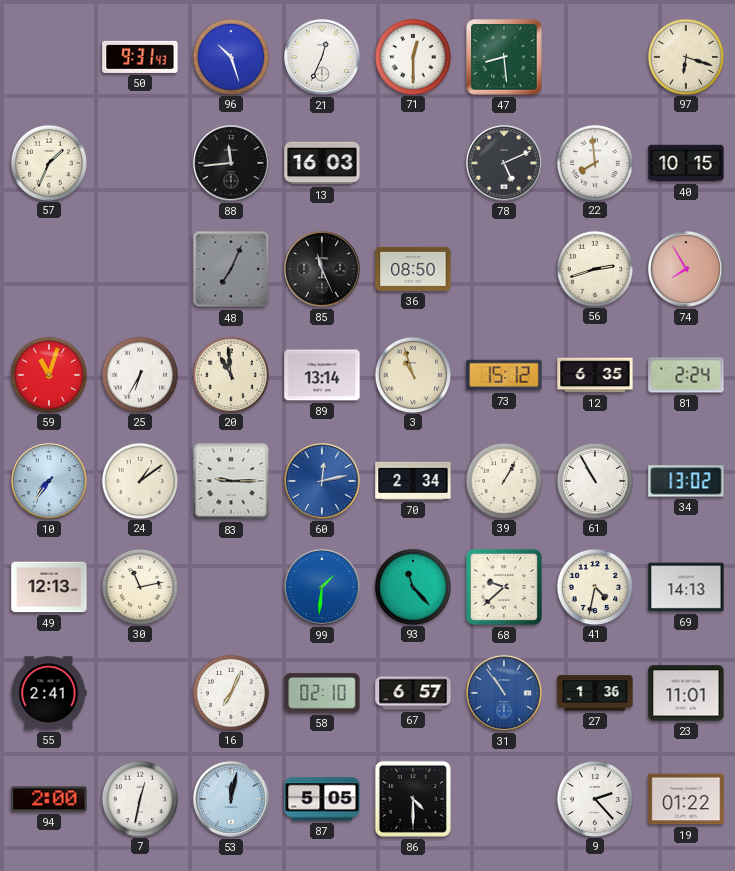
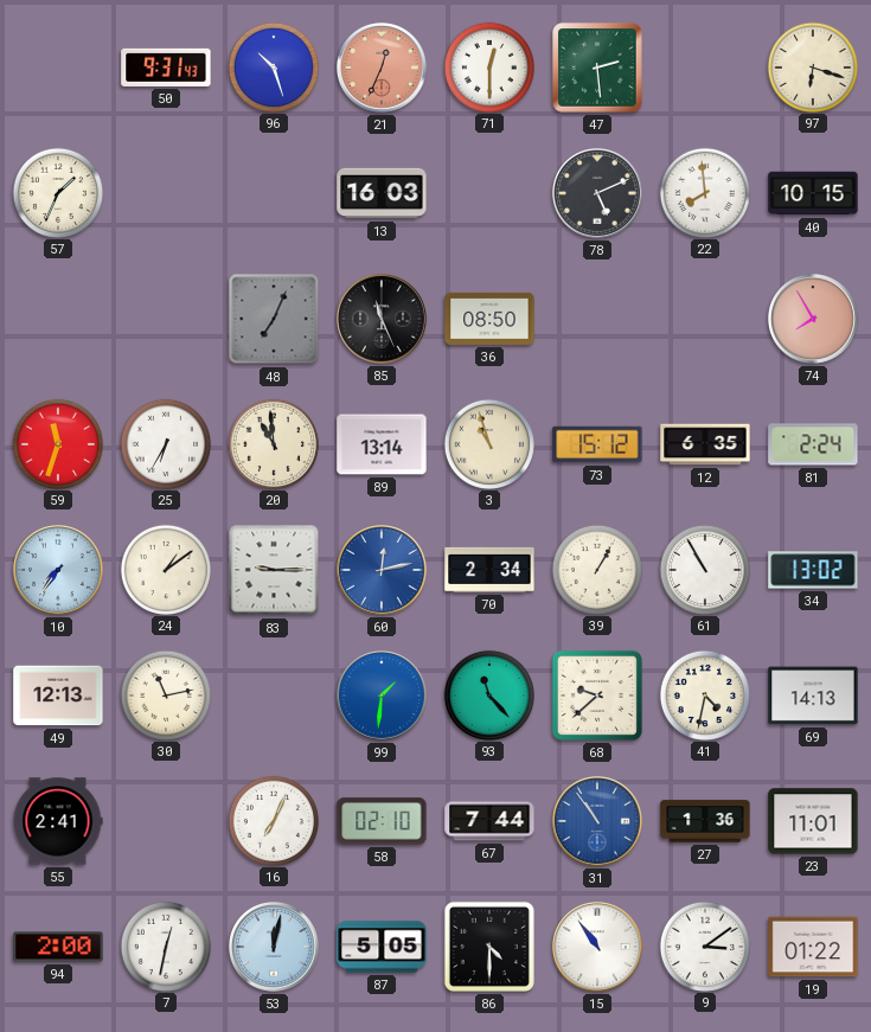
21 dial: white -> salmon
47: 8:29 -> 2:29
88: 11:44 -> none
56: 2:42 -> none
59: 11:03 -> 11:33
67: 6:57 -> 7:44
15: none -> 10:54
9: 2:23 -> 3:09
